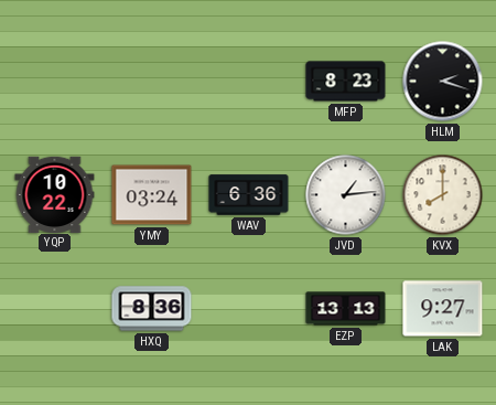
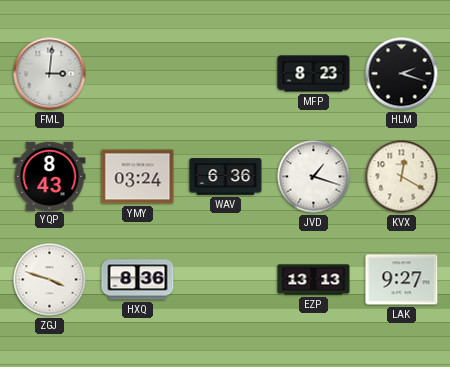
FML: none -> 3:01
YQP: 10:22 -> 8:43
JVD: 1:14 -> 1:18
KVX: 8:00 -> 12:20
ZGJ: none -> 3:48
